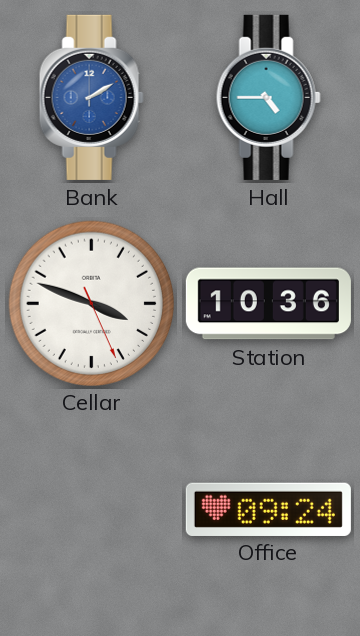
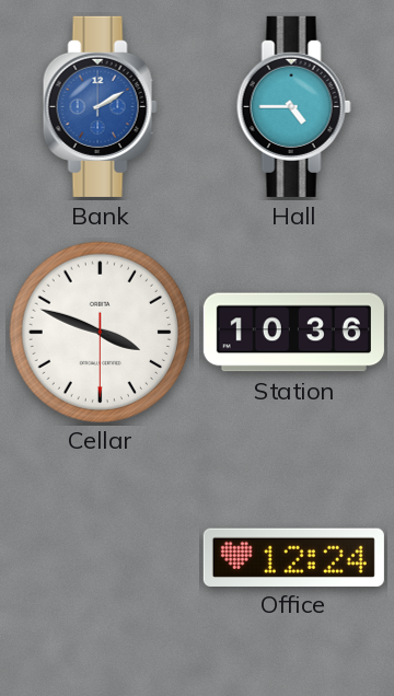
Cellar: 3:48:26 -> 3:48:30
Office: 09:24 -> 12:24
